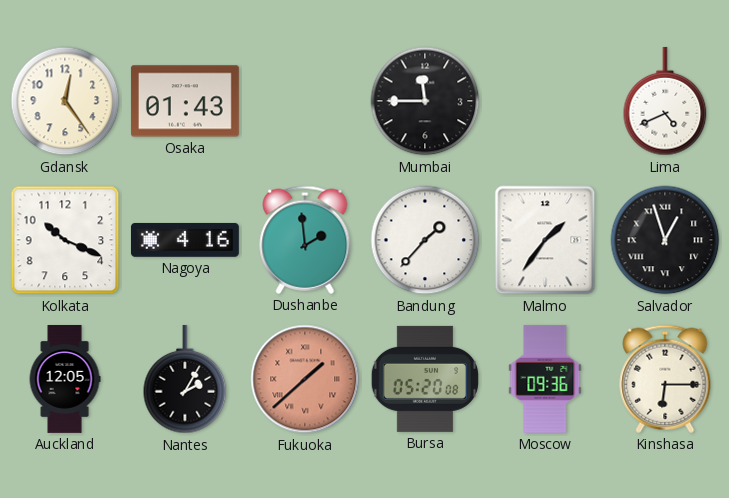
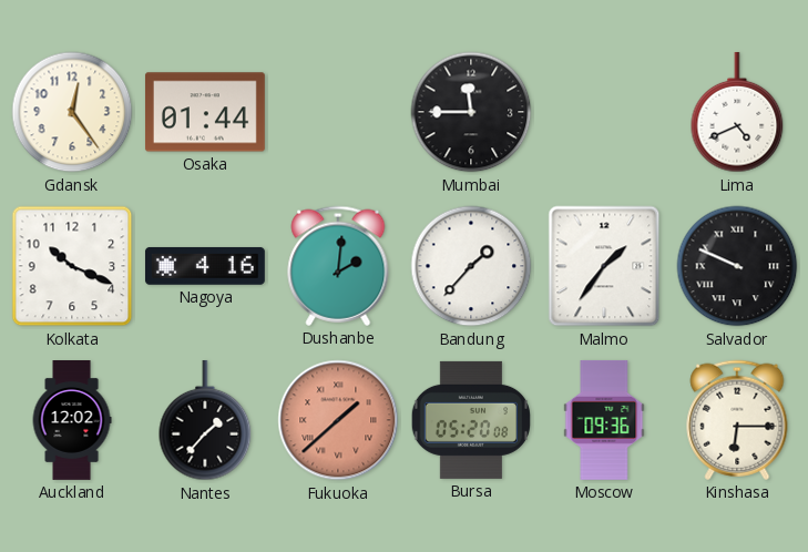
Osaka: 01:43 -> 01:44
Dushanbe: 1:59 -> 2:01
Salvador: 12:57 -> 9:49
Auckland: 12:05 -> 12:02
Nantes: 2:05 -> 1:37
